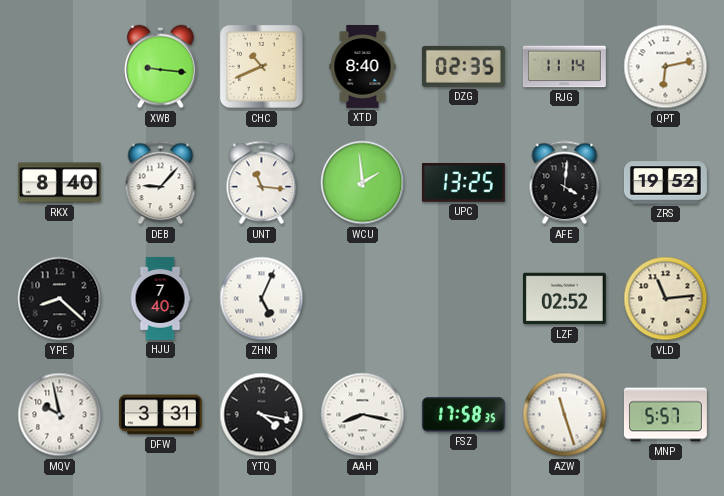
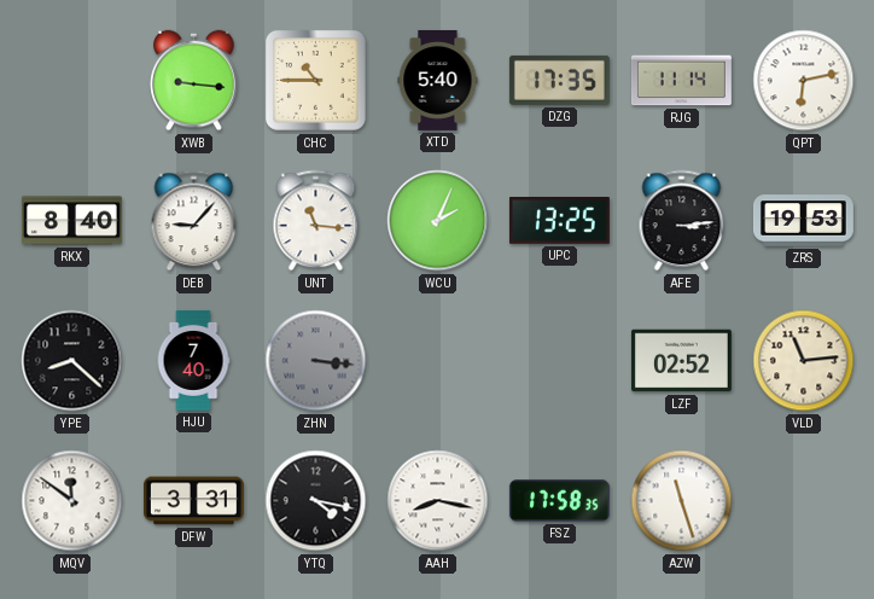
CHC: 10:41 -> 10:45
XTD: 8:40 -> 5:40
DZG: 02:35 -> 17:35
WCU: 1:59 -> 2:04
AFE: 4:01 -> 3:14
ZRS: 19:52 -> 19:53
ZHN: 5:04 -> 3:16
ZHN dial: white -> grey
MQV: 9:58 -> 11:51
MNP: 5:57 -> none
